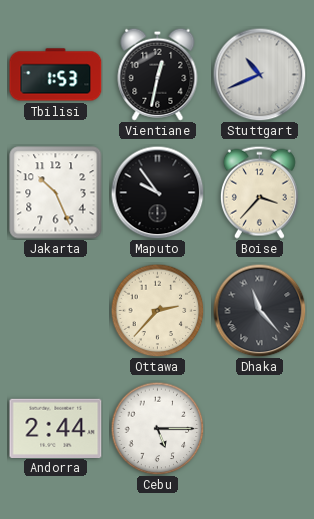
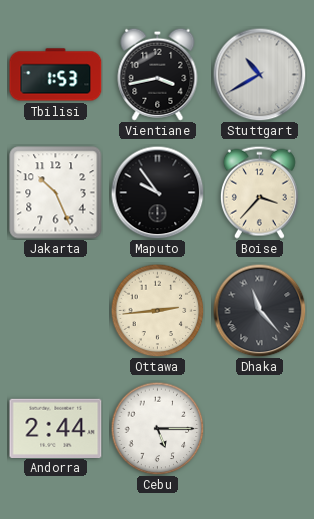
Vientiane: 12:32 -> 3:43
Stuttgart: 10:41 -> 10:40
Ottawa: 2:37 -> 2:44
